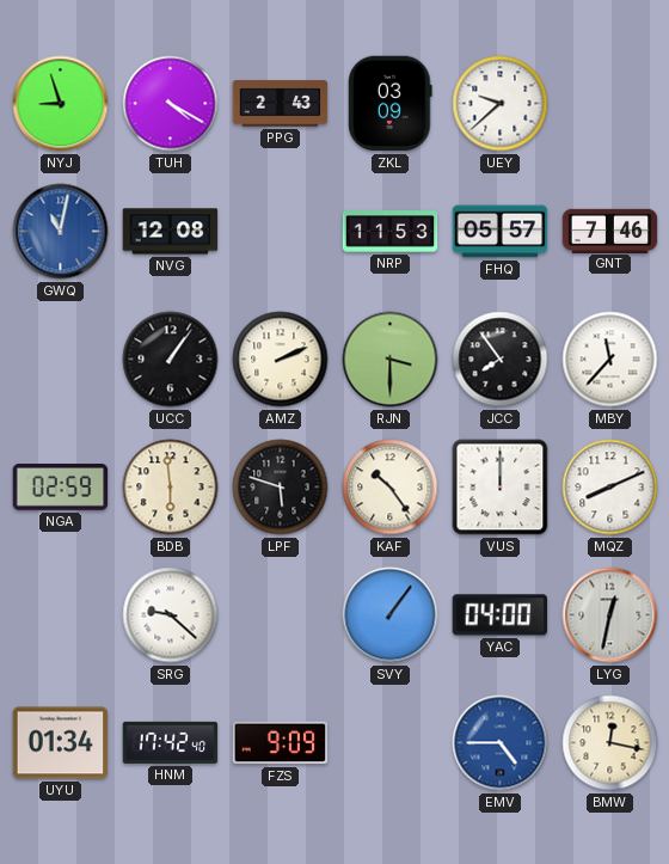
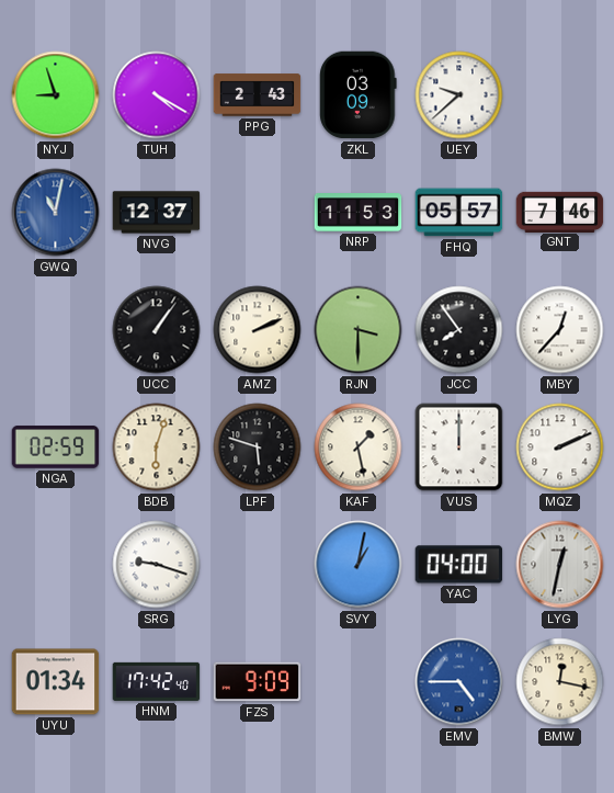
NVG: 12:08 -> 12:37
MBY: 11:37 -> 12:37
BDB: 5:59 -> 6:03
KAF: 10:24 -> 1:28
MQZ: 8:11 -> 2:11
SRG: 9:22 -> 9:18
SVY: 1:06 -> 1:02
